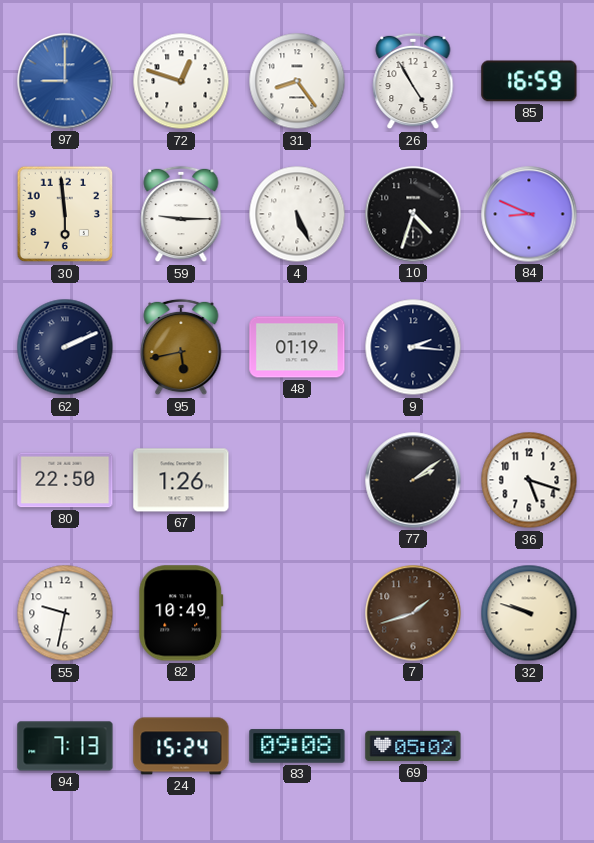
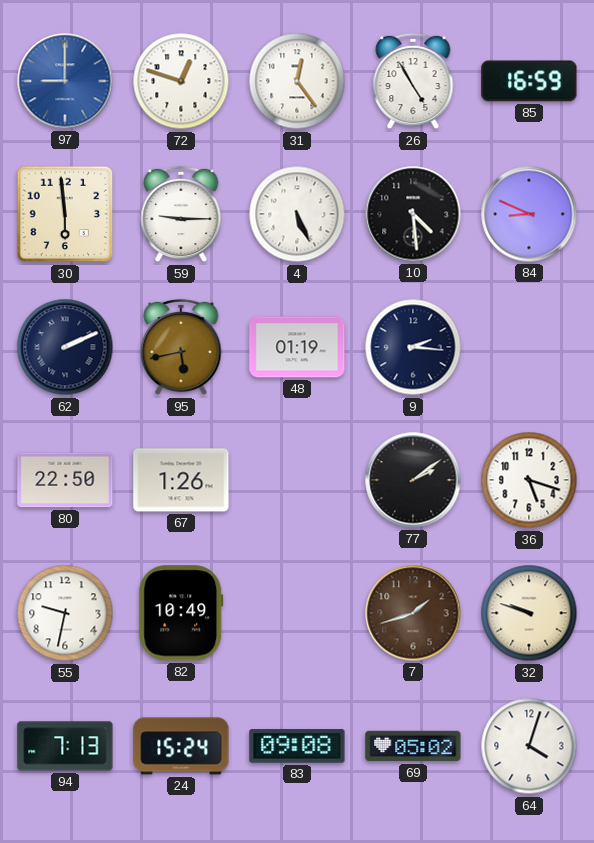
31: 8:24 -> 12:24
10: 4:33 -> 4:29
64: none -> 4:03
